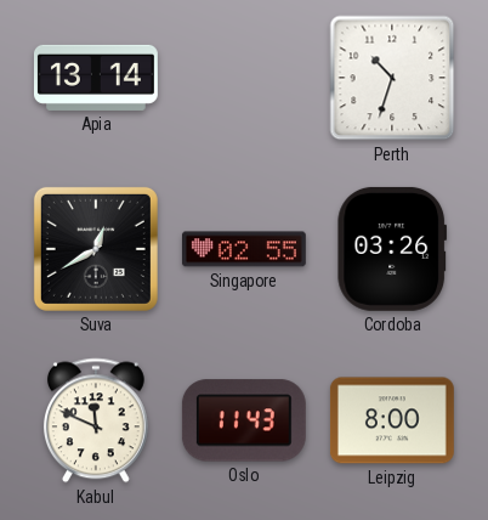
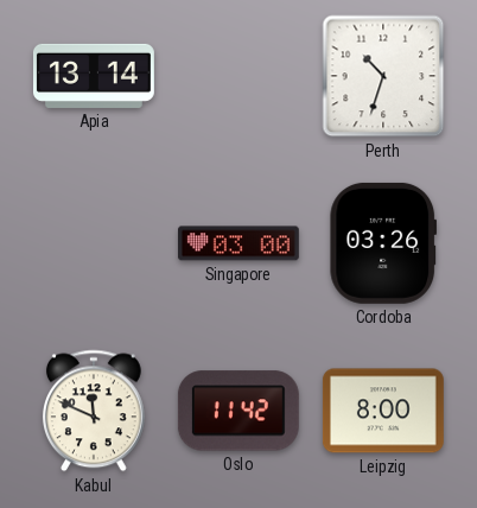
Suva: 12:40 -> none
Singapore: 02:55 -> 03:00
Oslo: 11:43 -> 11:42
